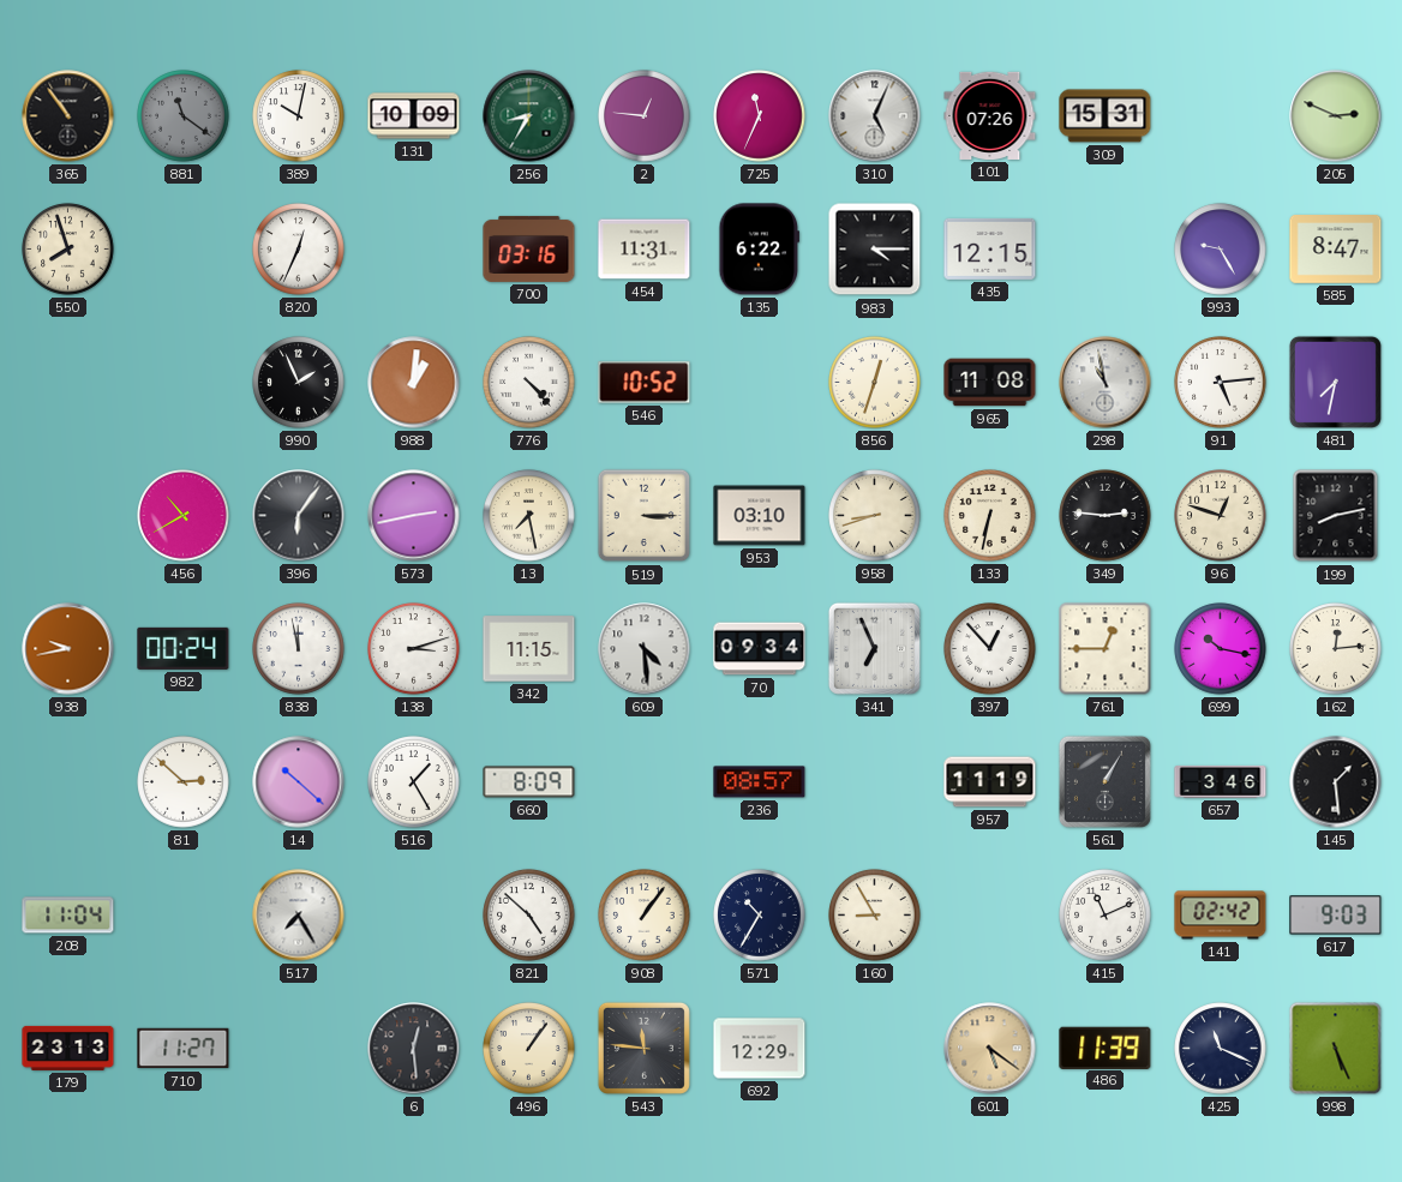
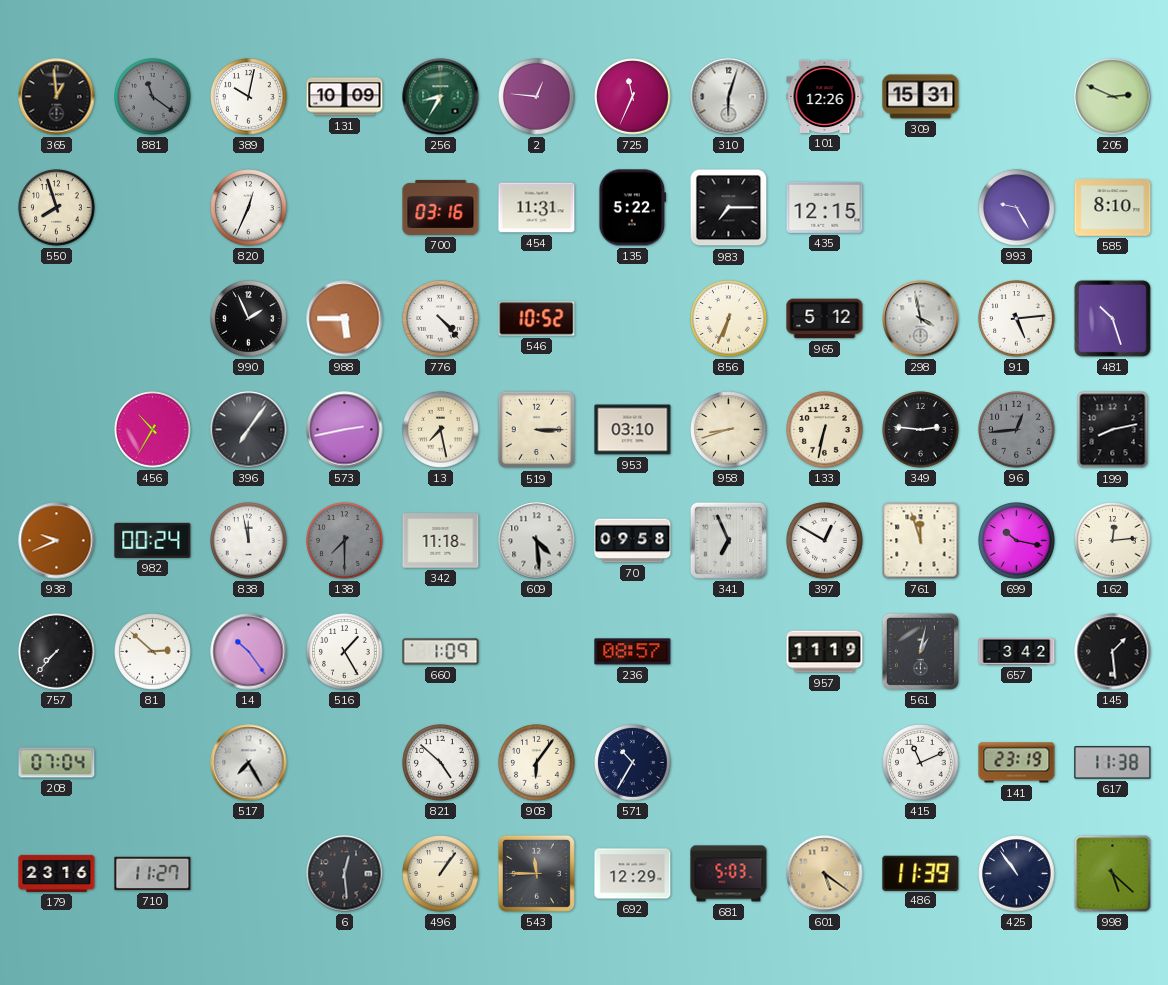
365: 10:54 -> 12:59
310: 5:04 -> 6:03
101: 07:26 -> 12:26
135: 6:22 -> 5:22
983: 4:15 -> 7:15
585: 8:47 -> 8:10
988: 1:01 -> 5:45
856: 12:33 -> 6:34
965: 11:08 -> 5:12
298: 10:58 -> 3:58
481: 7:32 -> 10:27
456: 10:40 -> 10:35
396: 6:06 -> 7:06
96: 12:48 -> 12:44
96 dial: cream -> grey
938: 9:43 -> 9:41
138: 3:12 -> 7:30
138 dial: white -> grey
342: 11:15 -> 11:18
70: 09:34 -> 09:58
397: 12:53 -> 12:50
761: 12:45 -> 11:57
757: none -> 7:37
14: 10:22 -> 10:24
660: 8:09 -> 1:09
561: 1:05 -> 1:02
657: 3:46 -> 3:42
208: 11:04 -> 07:04
908: 1:06 -> 6:06
160: 8:55 -> none
141: 02:42 -> 23:19
617: 9:03 -> 11:38
179: 23:13 -> 23:16
543: 11:46 -> 11:45
681: none -> 5:03
425: 11:19 -> 10:54
998: 5:26 -> 5:22
